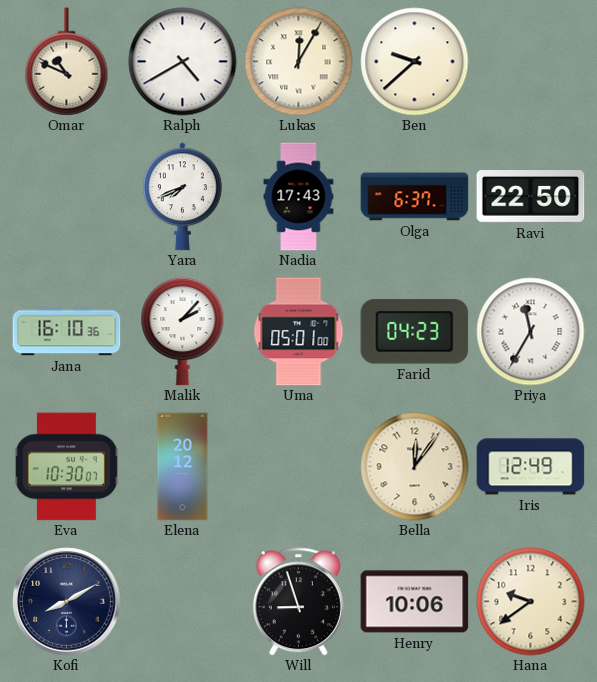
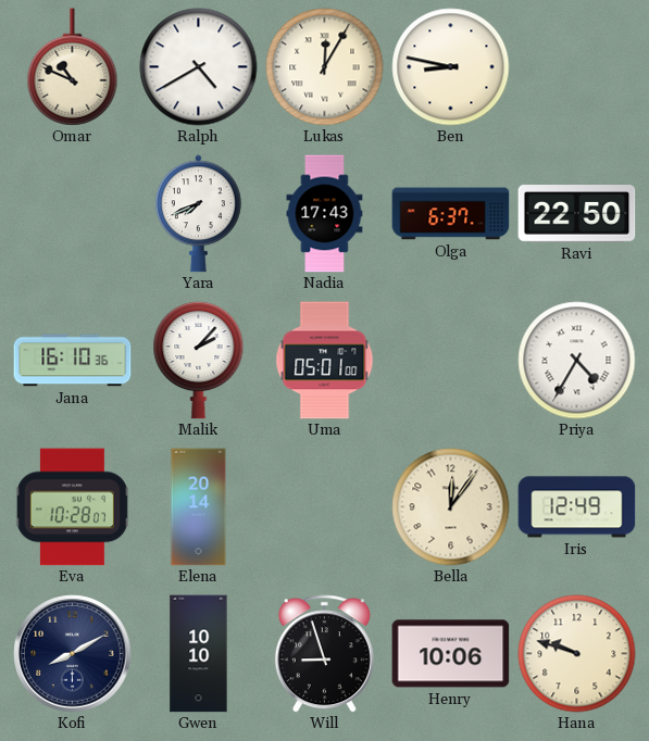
Ben: 9:38 -> 8:47
Farid: 04:23 -> none
Priya: 11:35 -> 4:35
Eva: 10:30 -> 10:28
Elena: 20:12 -> 20:14
Gwen: none -> 10:10
Hana: 9:39 -> 9:48
